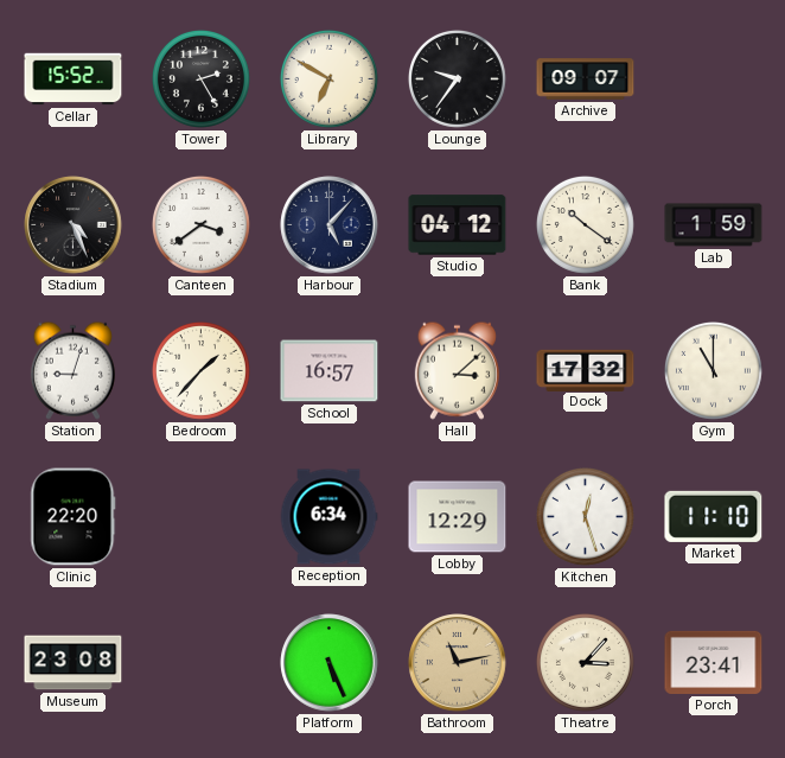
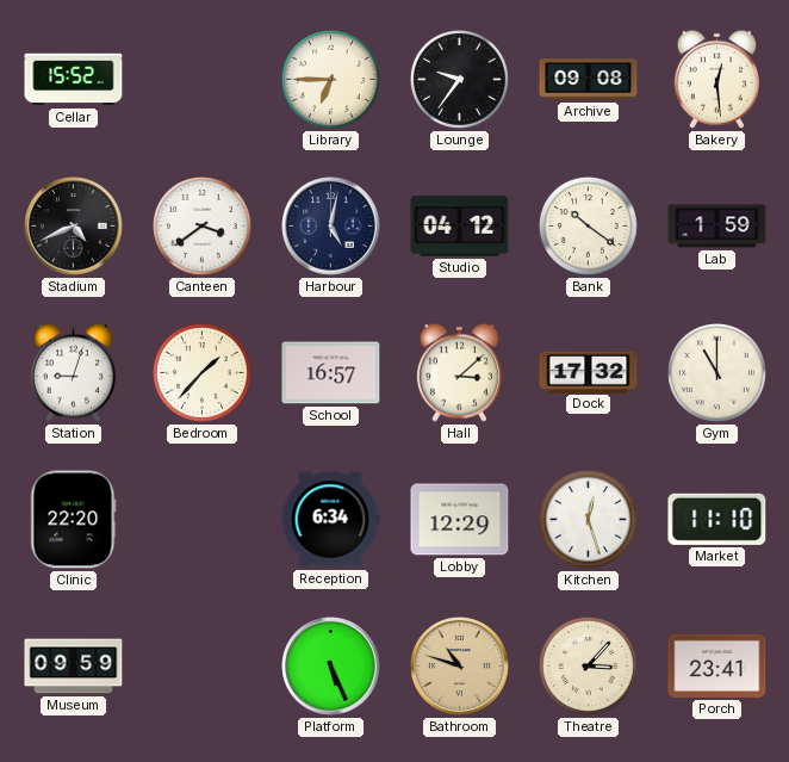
Tower: 2:25 -> none
Library: 6:50 -> 6:45
Archive: 09:07 -> 09:08
Bakery: none -> 12:29
Stadium: 4:26 -> 4:41
Harbour: 5:07 -> 5:02
Museum: 23:08 -> 09:59
Bathroom: 11:13 -> 10:48
